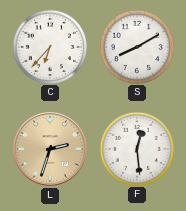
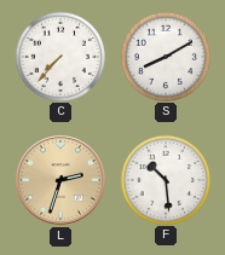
C: 6:37 -> 7:37
F: 12:29 -> 10:29
